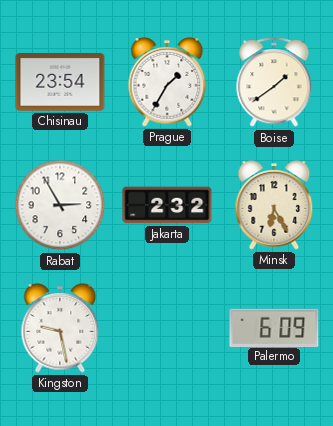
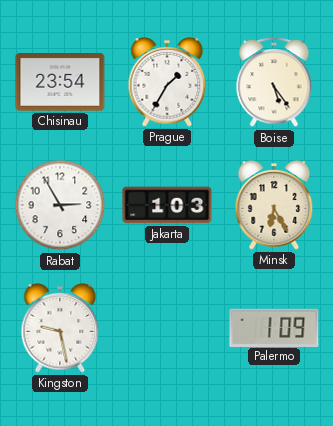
Boise: 1:39 -> 5:24
Jakarta: 2:32 -> 1:03
Palermo: 6:09 -> 1:09
